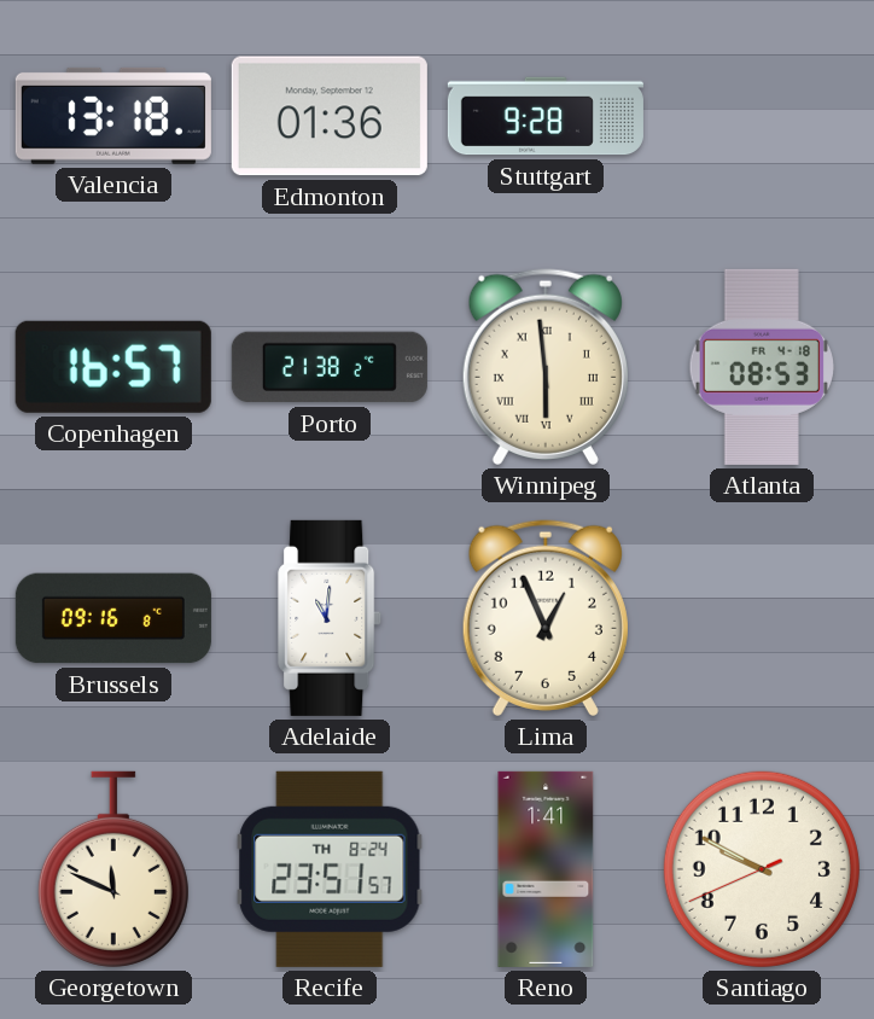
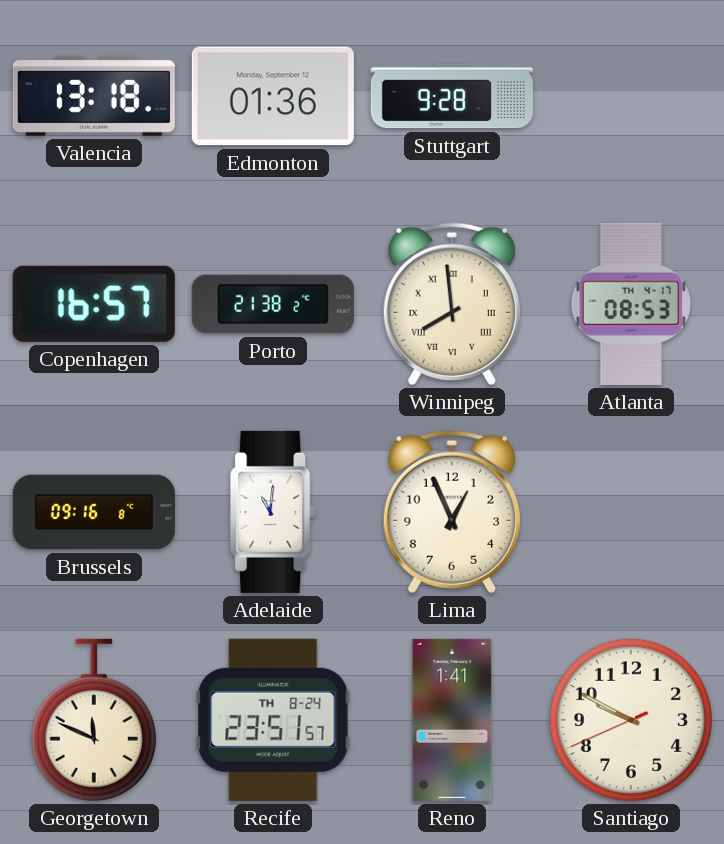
Winnipeg: 5:59 -> 7:59
Atlanta date: FR 4-18 -> TH 4-17
